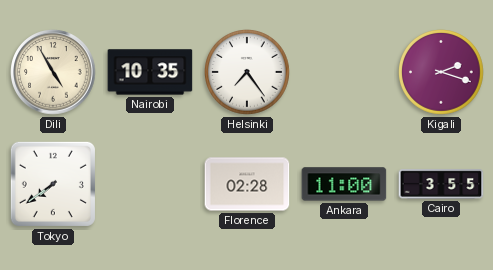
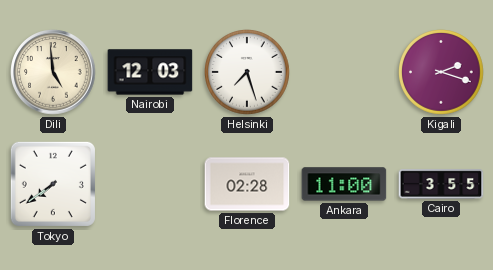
Dili: 4:55 -> 4:59
Nairobi: 10:35 -> 12:03
Helsinki: 7:24 -> 7:27
